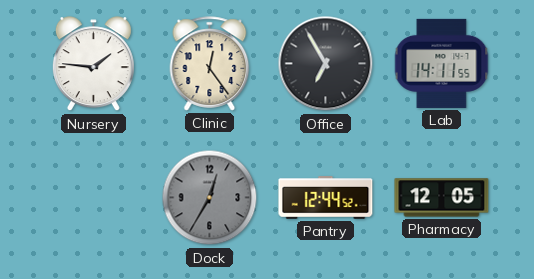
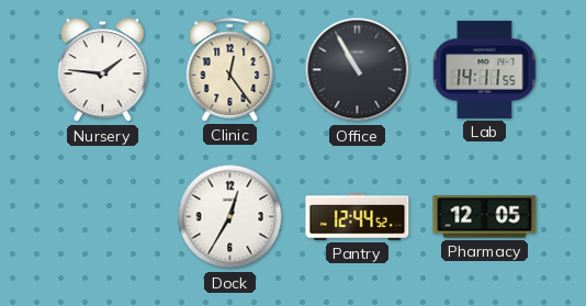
Office: 6:55 -> 10:55
Dock dial: grey -> white
